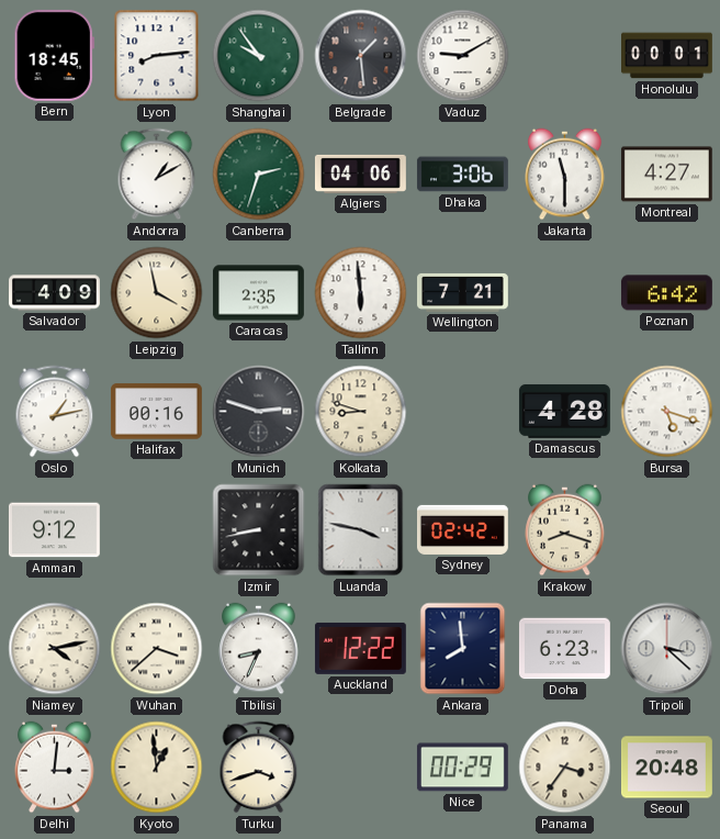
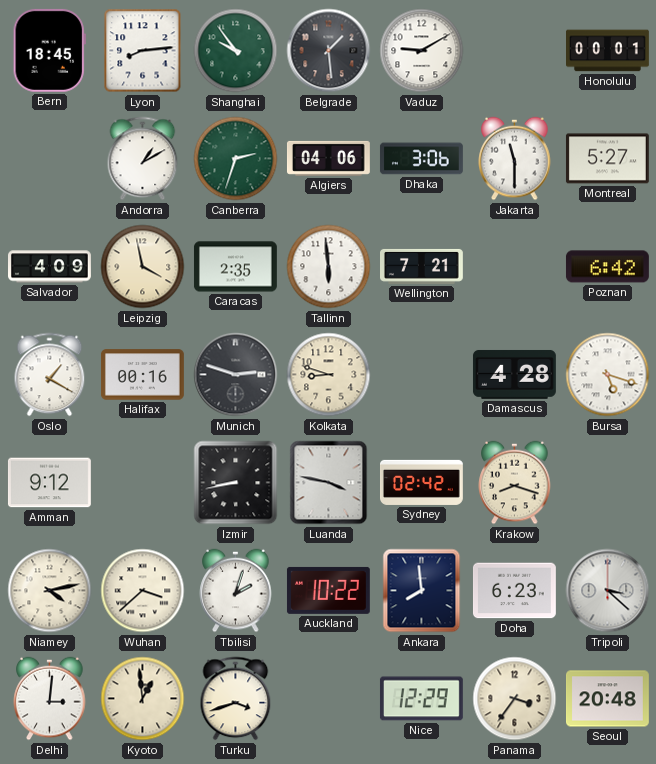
Montreal: 4:27 -> 5:27
Oslo: 1:13 -> 1:20
Tbilisi: 8:34 -> 2:03
Auckland: 12:22 -> 10:22
Nice: 00:29 -> 12:29
